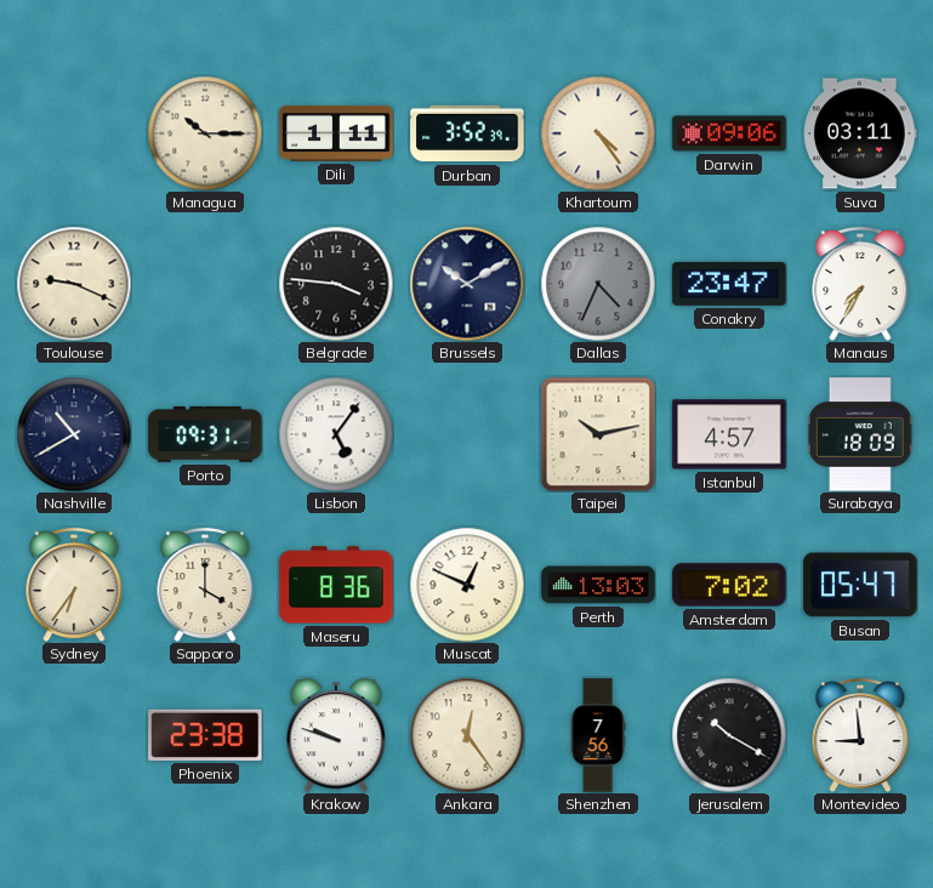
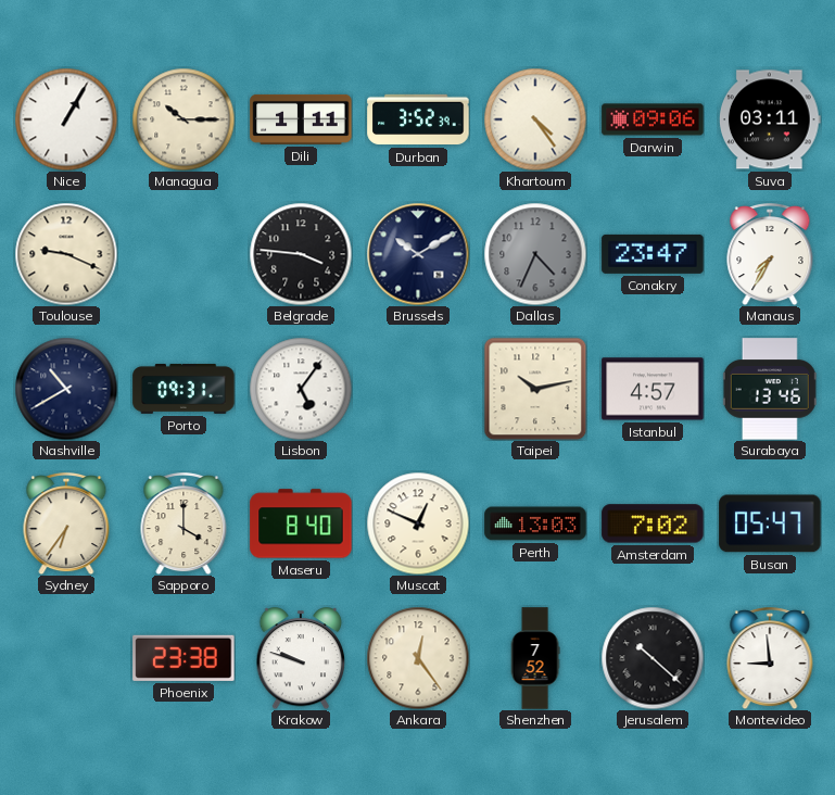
Nice: none -> 1:05
Surabaya: 18:09 -> 13:46
Maseru: 8:36 -> 8:40
Shenzhen: 7:56 -> 7:52
Jerusalem: 10:20 -> 10:22
